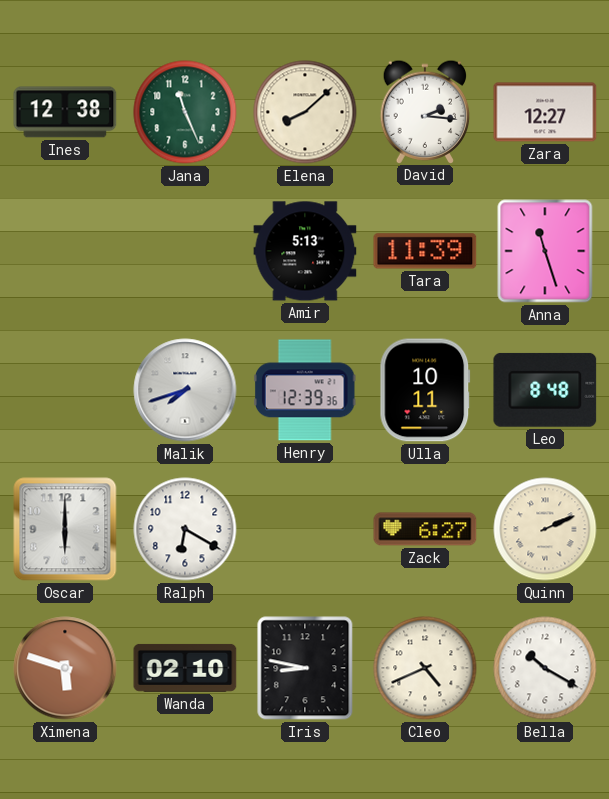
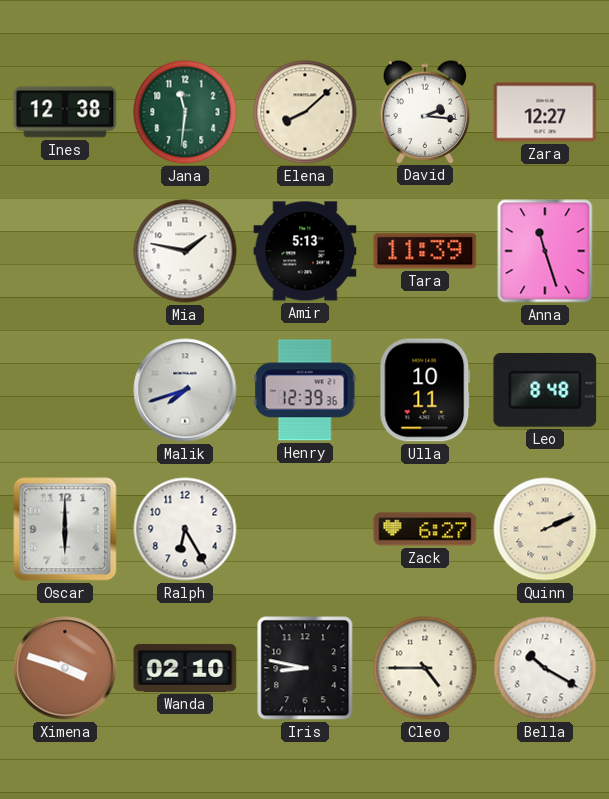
Jana: 11:26 -> 11:31
Mia: none -> 1:47
Ralph: 6:20 -> 6:25
Ximena: 5:48 -> 3:48
Cleo: 4:41 -> 4:45
